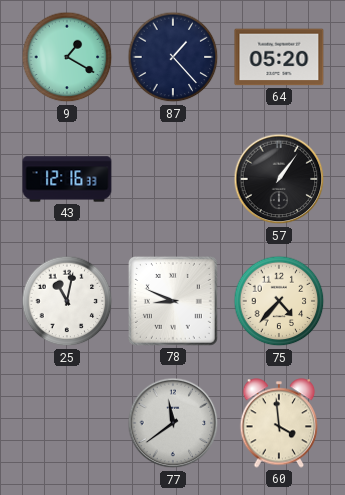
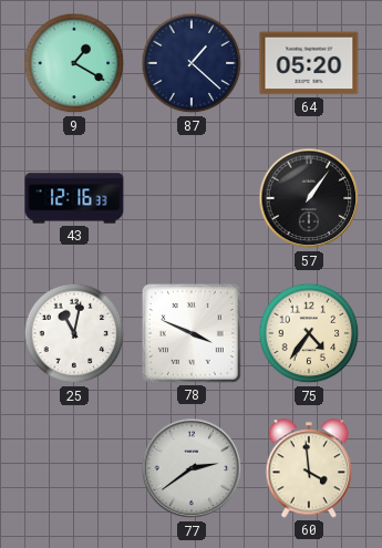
87: 1:23 -> 1:22
78: 8:49 -> 3:49
75: 4:37 -> 4:36
77: 11:39 -> 2:39
